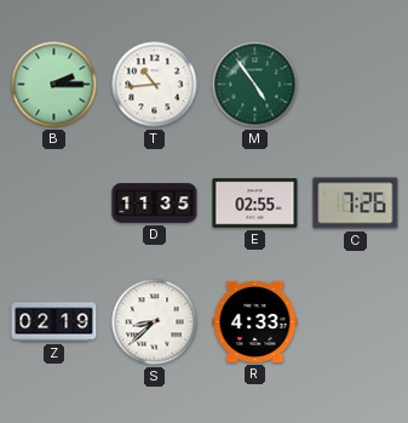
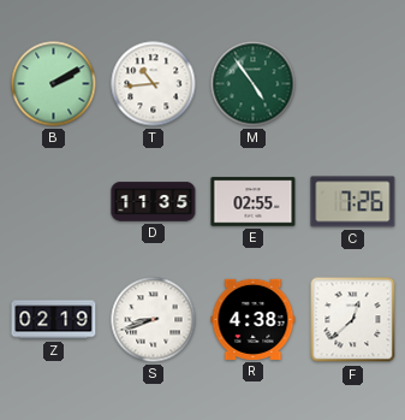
B: 2:15 -> 2:10
S: 8:38 -> 8:42
R: 4:33 -> 4:38
F: none -> 12:38
